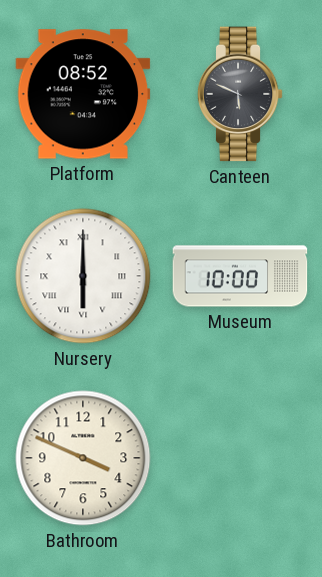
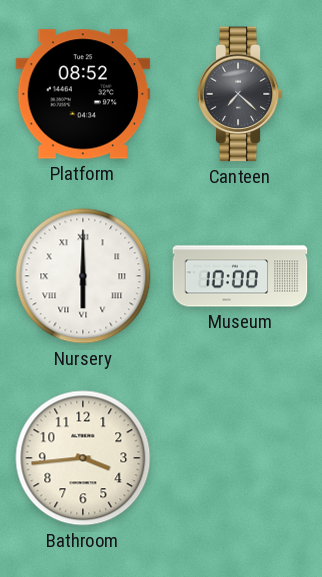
Canteen: 5:49 -> 7:22
Bathroom: 3:49 -> 3:44
